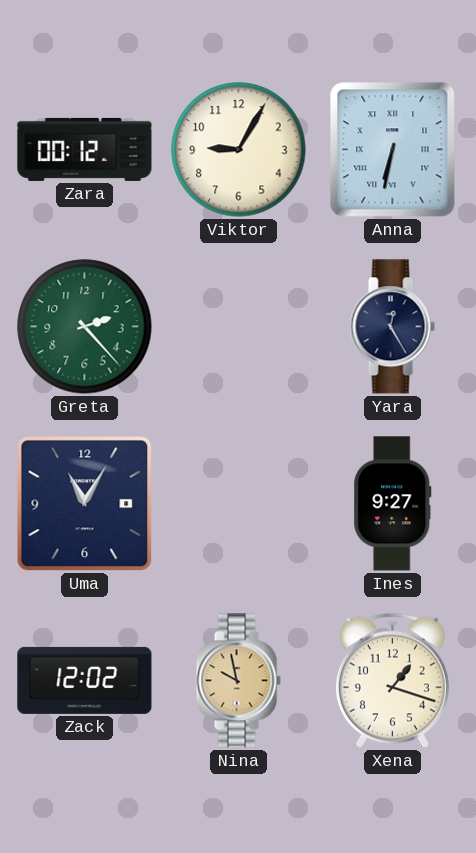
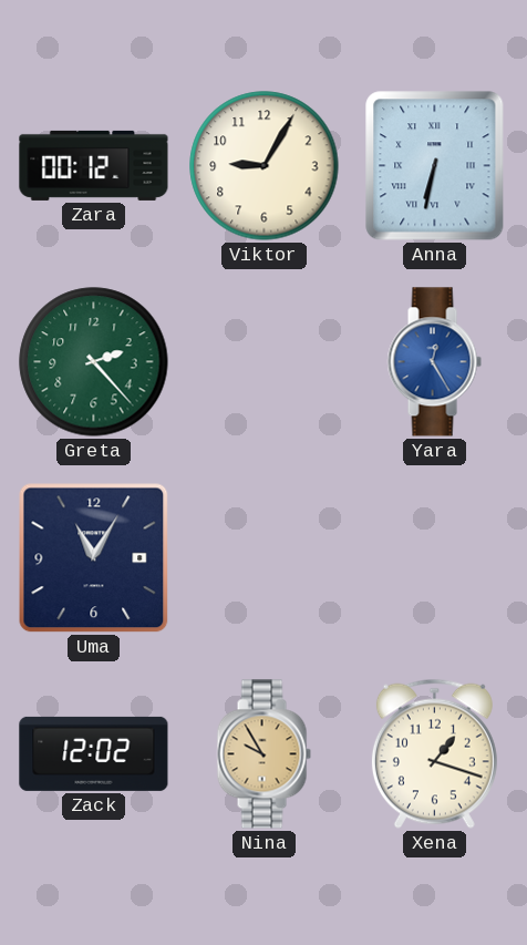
Yara dial: navy -> blue
Ines: 9:27 -> none
Nina: 9:58 -> 9:55
